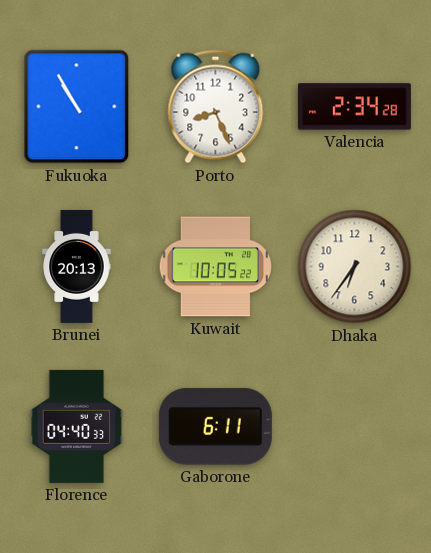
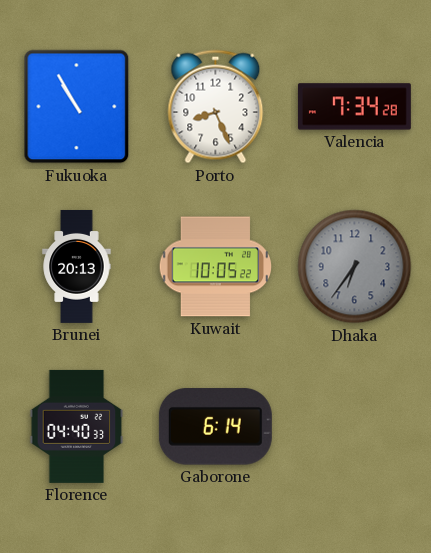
Valencia: 2:34 -> 7:34
Dhaka dial: cream -> grey
Gaborone: 6:11 -> 6:14
